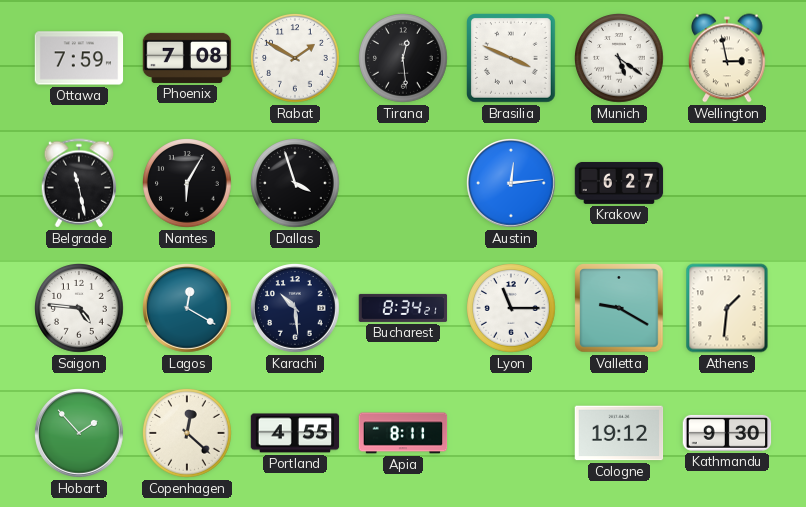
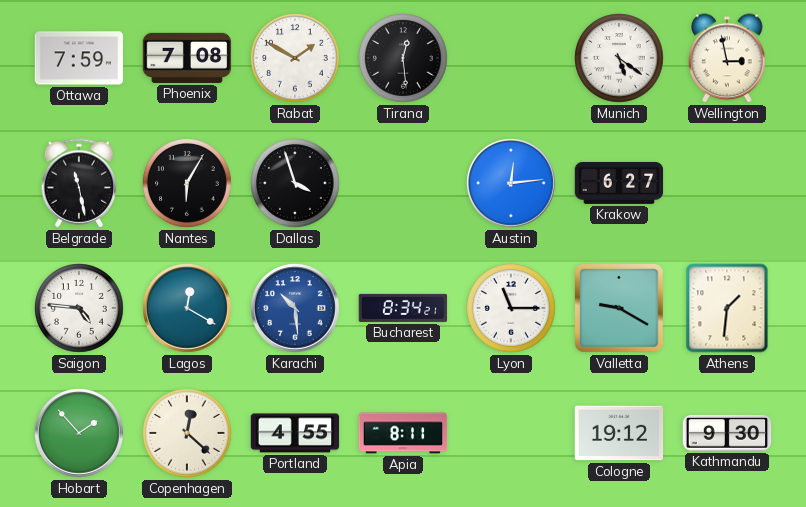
Brasilia: 3:49 -> none
Karachi dial: navy -> blue
